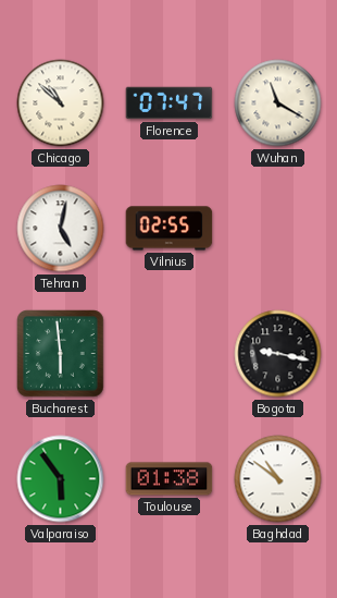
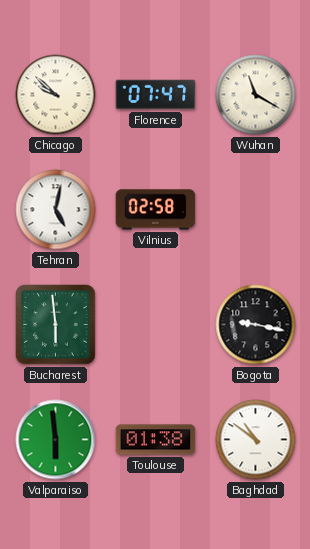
Chicago: 10:52 -> 9:52
Vilnius: 02:55 -> 02:58
Valparaiso: 5:54 -> 5:59
